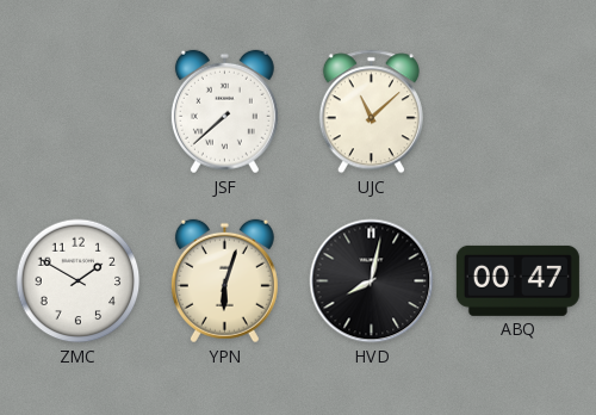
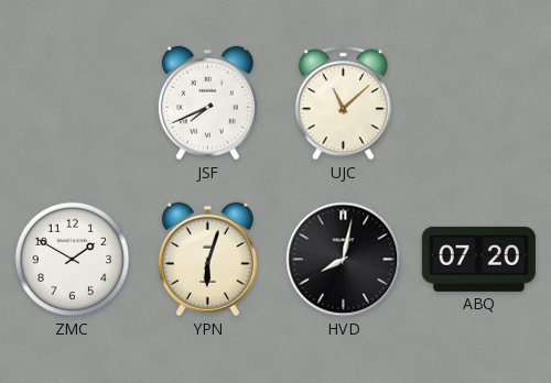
JSF: 7:38 -> 7:41
ABQ: 00:47 -> 07:20
